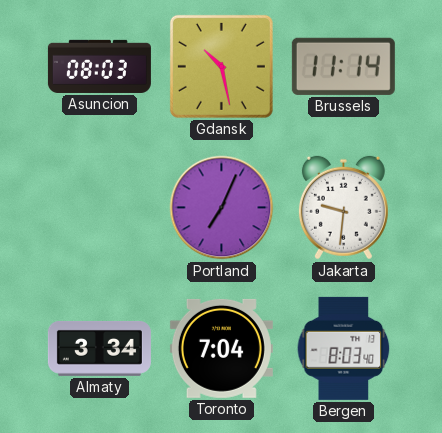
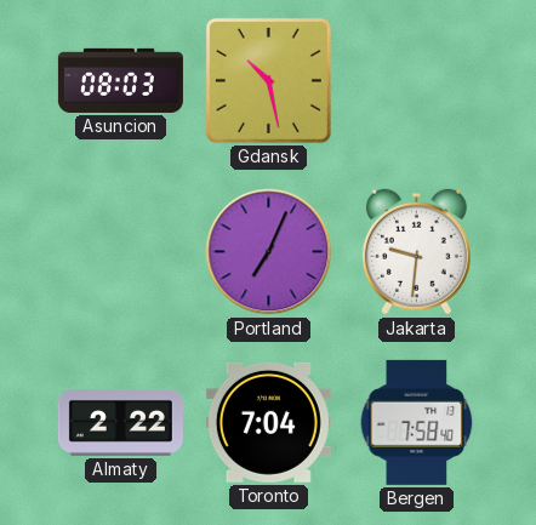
Brussels: 11:14 -> none
Almaty: 3:34 -> 2:22
Bergen: 8:03 -> 7:58
